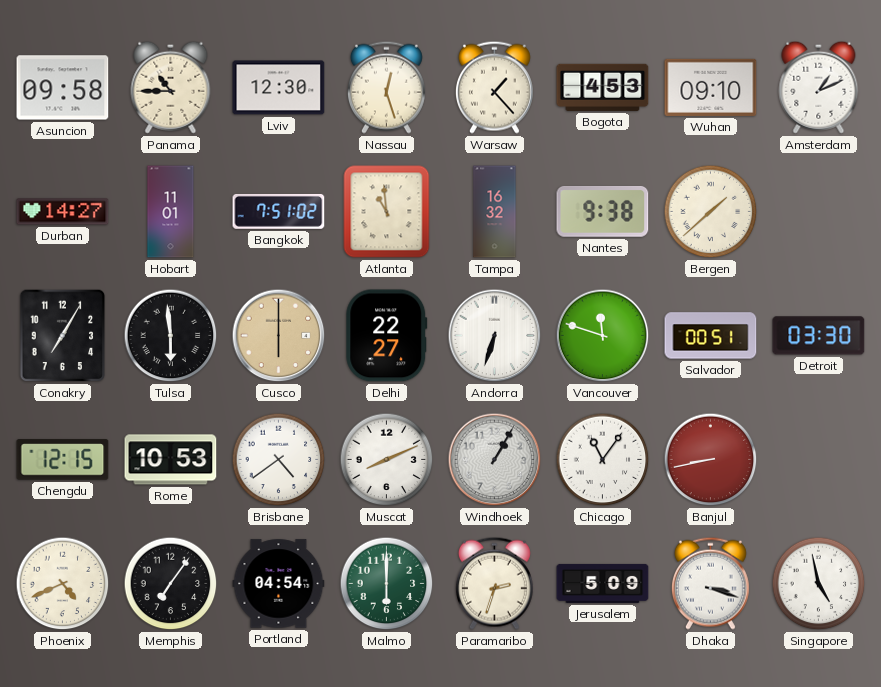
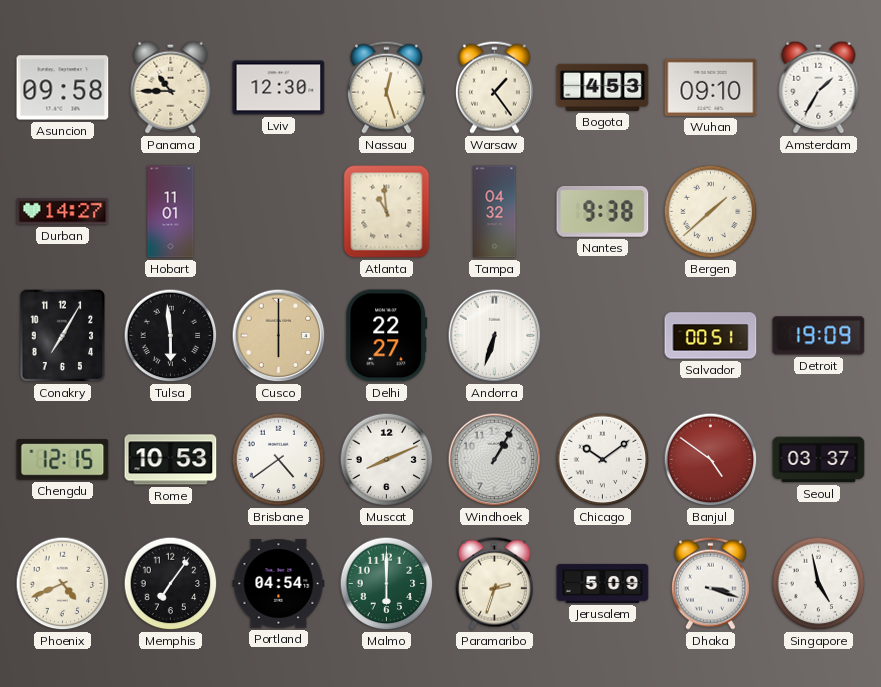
Warsaw: 1:23 -> 1:24
Amsterdam: 1:11 -> 1:35
Bangkok: 7:51 -> none
Tampa: 16:32 -> 04:32
Vancouver: 11:48 -> none
Detroit: 03:30 -> 19:09
Chicago: 11:06 -> 10:09
Banjul: 8:43 -> 4:51
Seoul: none -> 03:37
